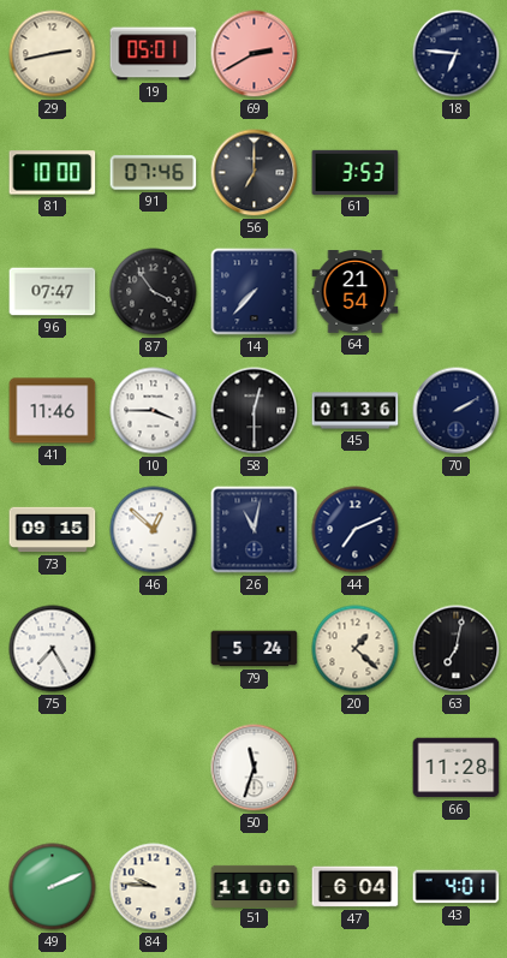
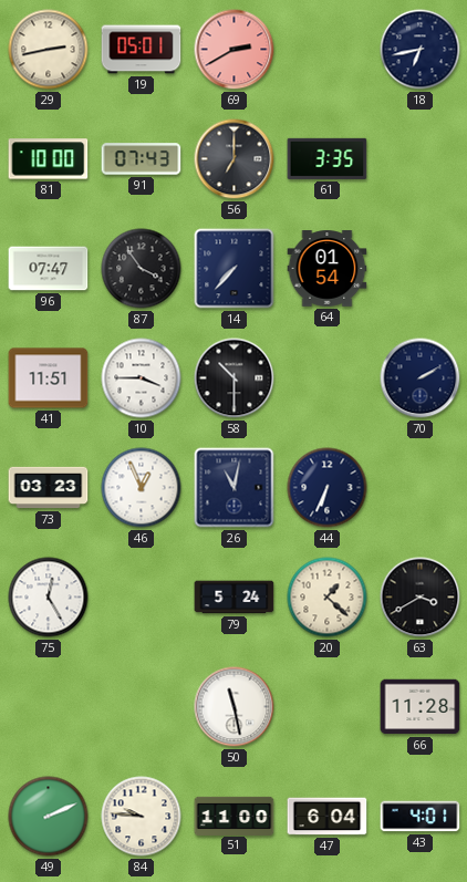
18: 6:46 -> 6:43
91: 07:46 -> 07:43
61: 3:53 -> 3:35
64: 21:54 -> 01:54
41: 11:46 -> 11:51
58: 12:30 -> 10:30
45: 01:36 -> none
73: 09:15 -> 03:23
46: 12:52 -> 12:56
44: 7:11 -> 6:34
75: 7:25 -> 12:25
63: 7:02 -> 3:40
50: 11:33 -> 11:28
